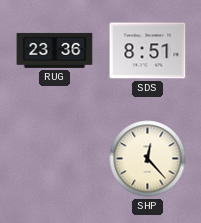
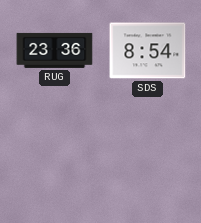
SDS: 8:51 -> 8:54
SHP: 12:23 -> none
